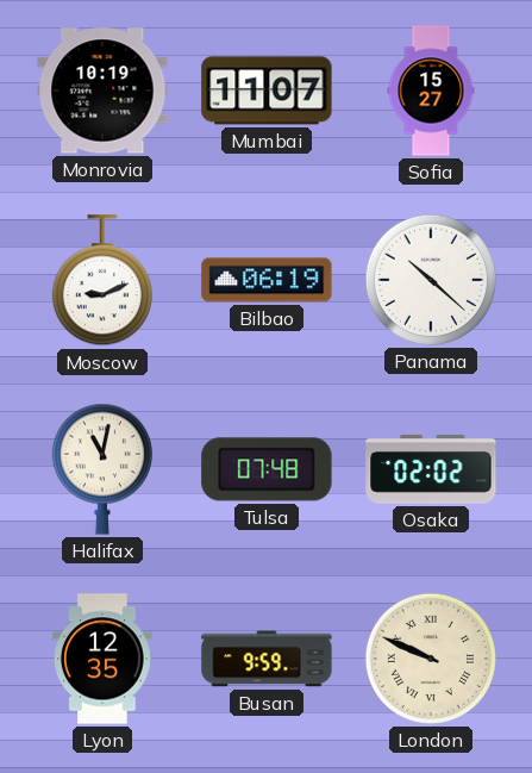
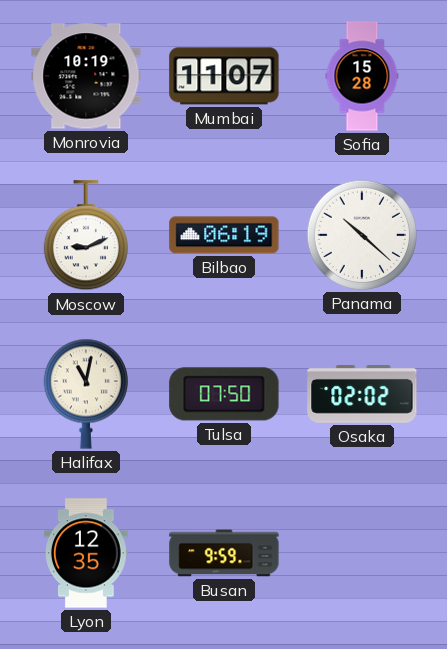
Sofia: 15:27 -> 15:28
Tulsa: 07:48 -> 07:50
London: 9:49 -> none
